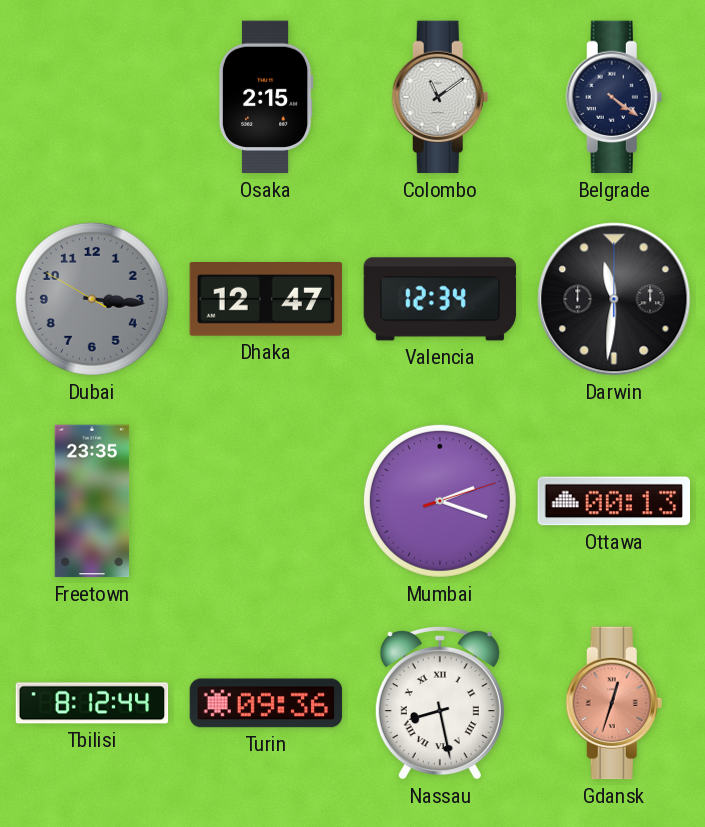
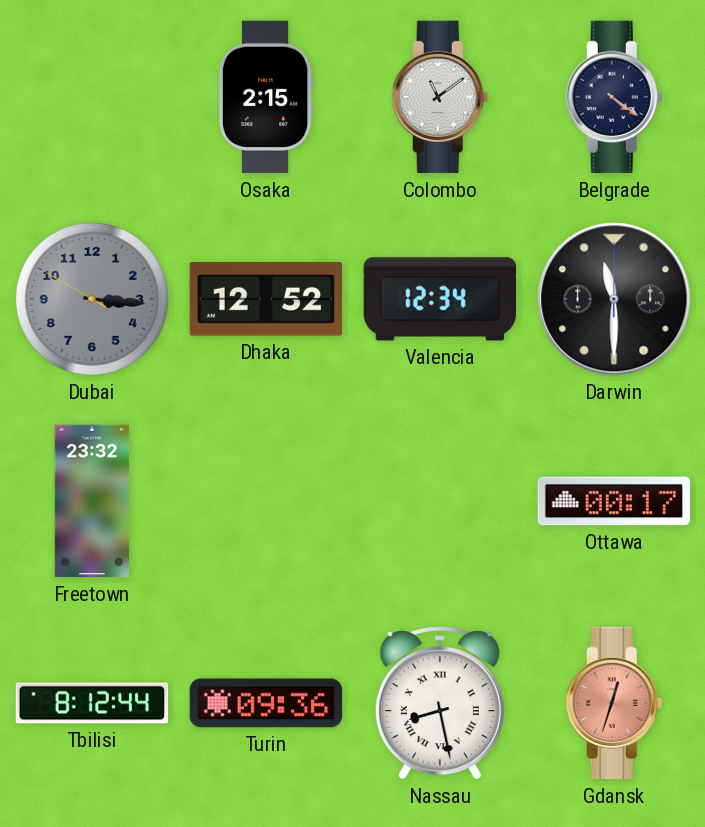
Dhaka: 12:47 -> 12:52
Darwin: 11:31 -> 11:30
Freetown: 23:35 -> 23:32
Mumbai: 2:18 -> none
Ottawa: 00:13 -> 00:17
